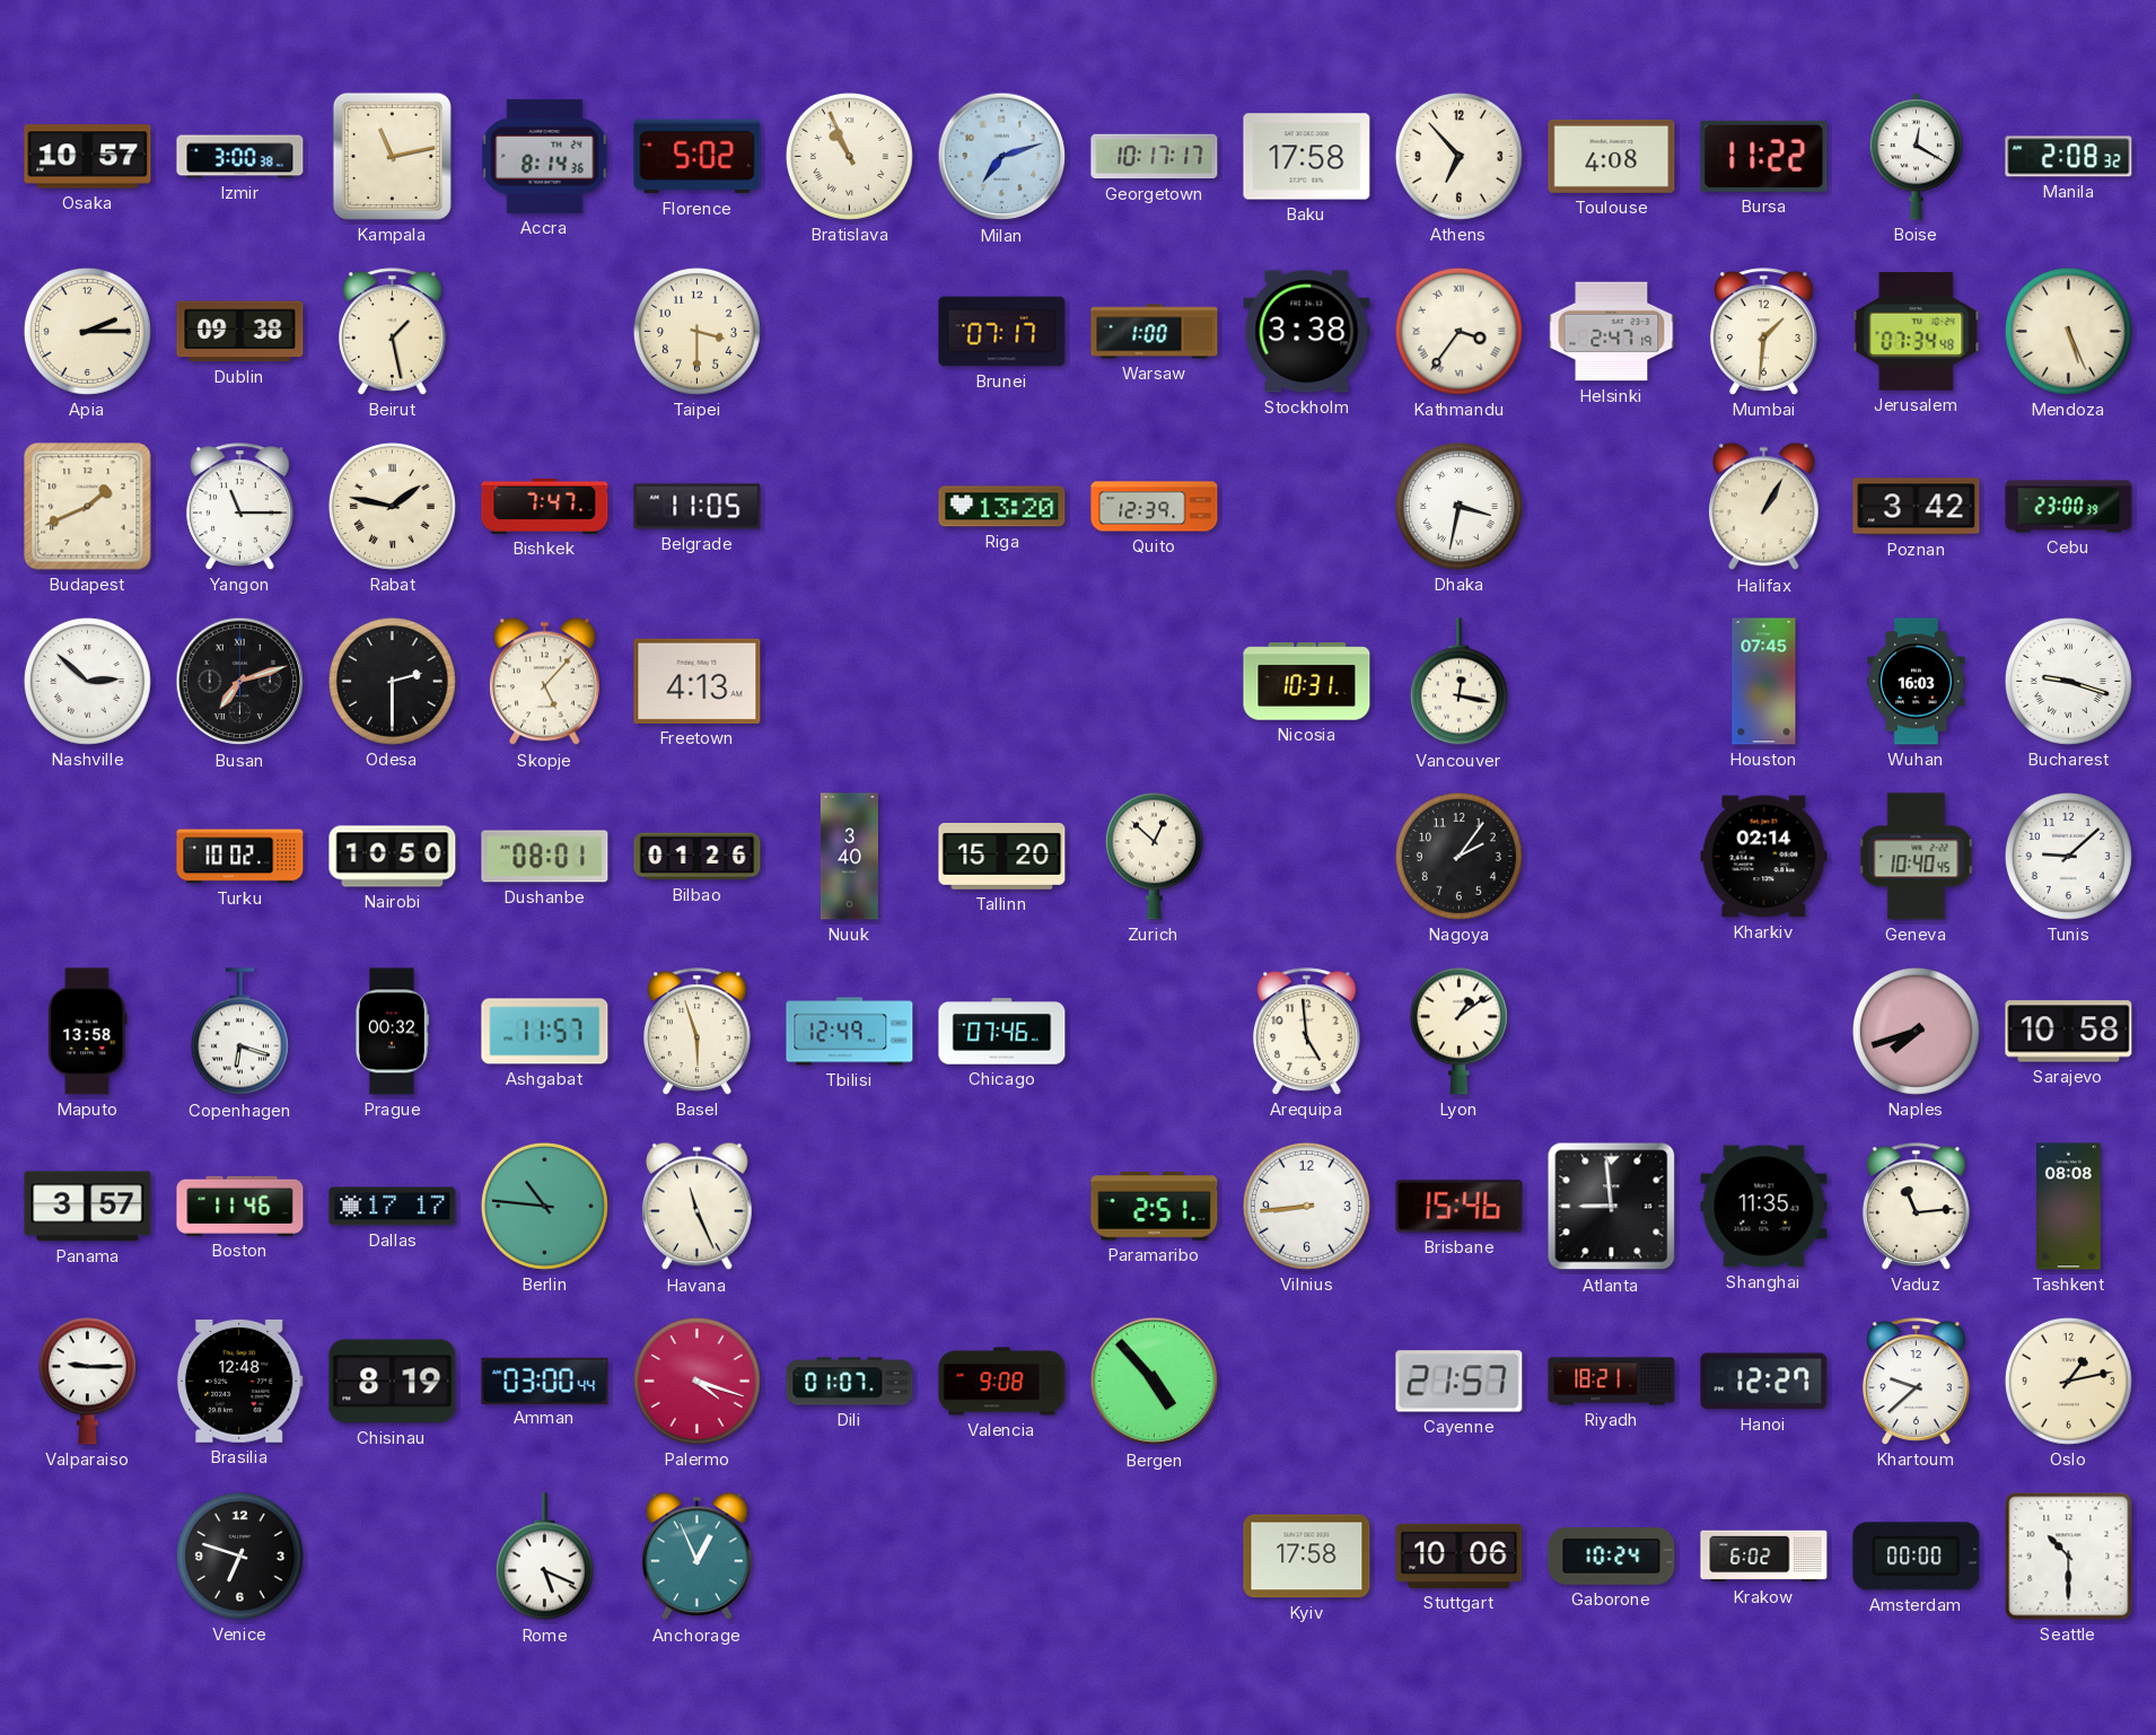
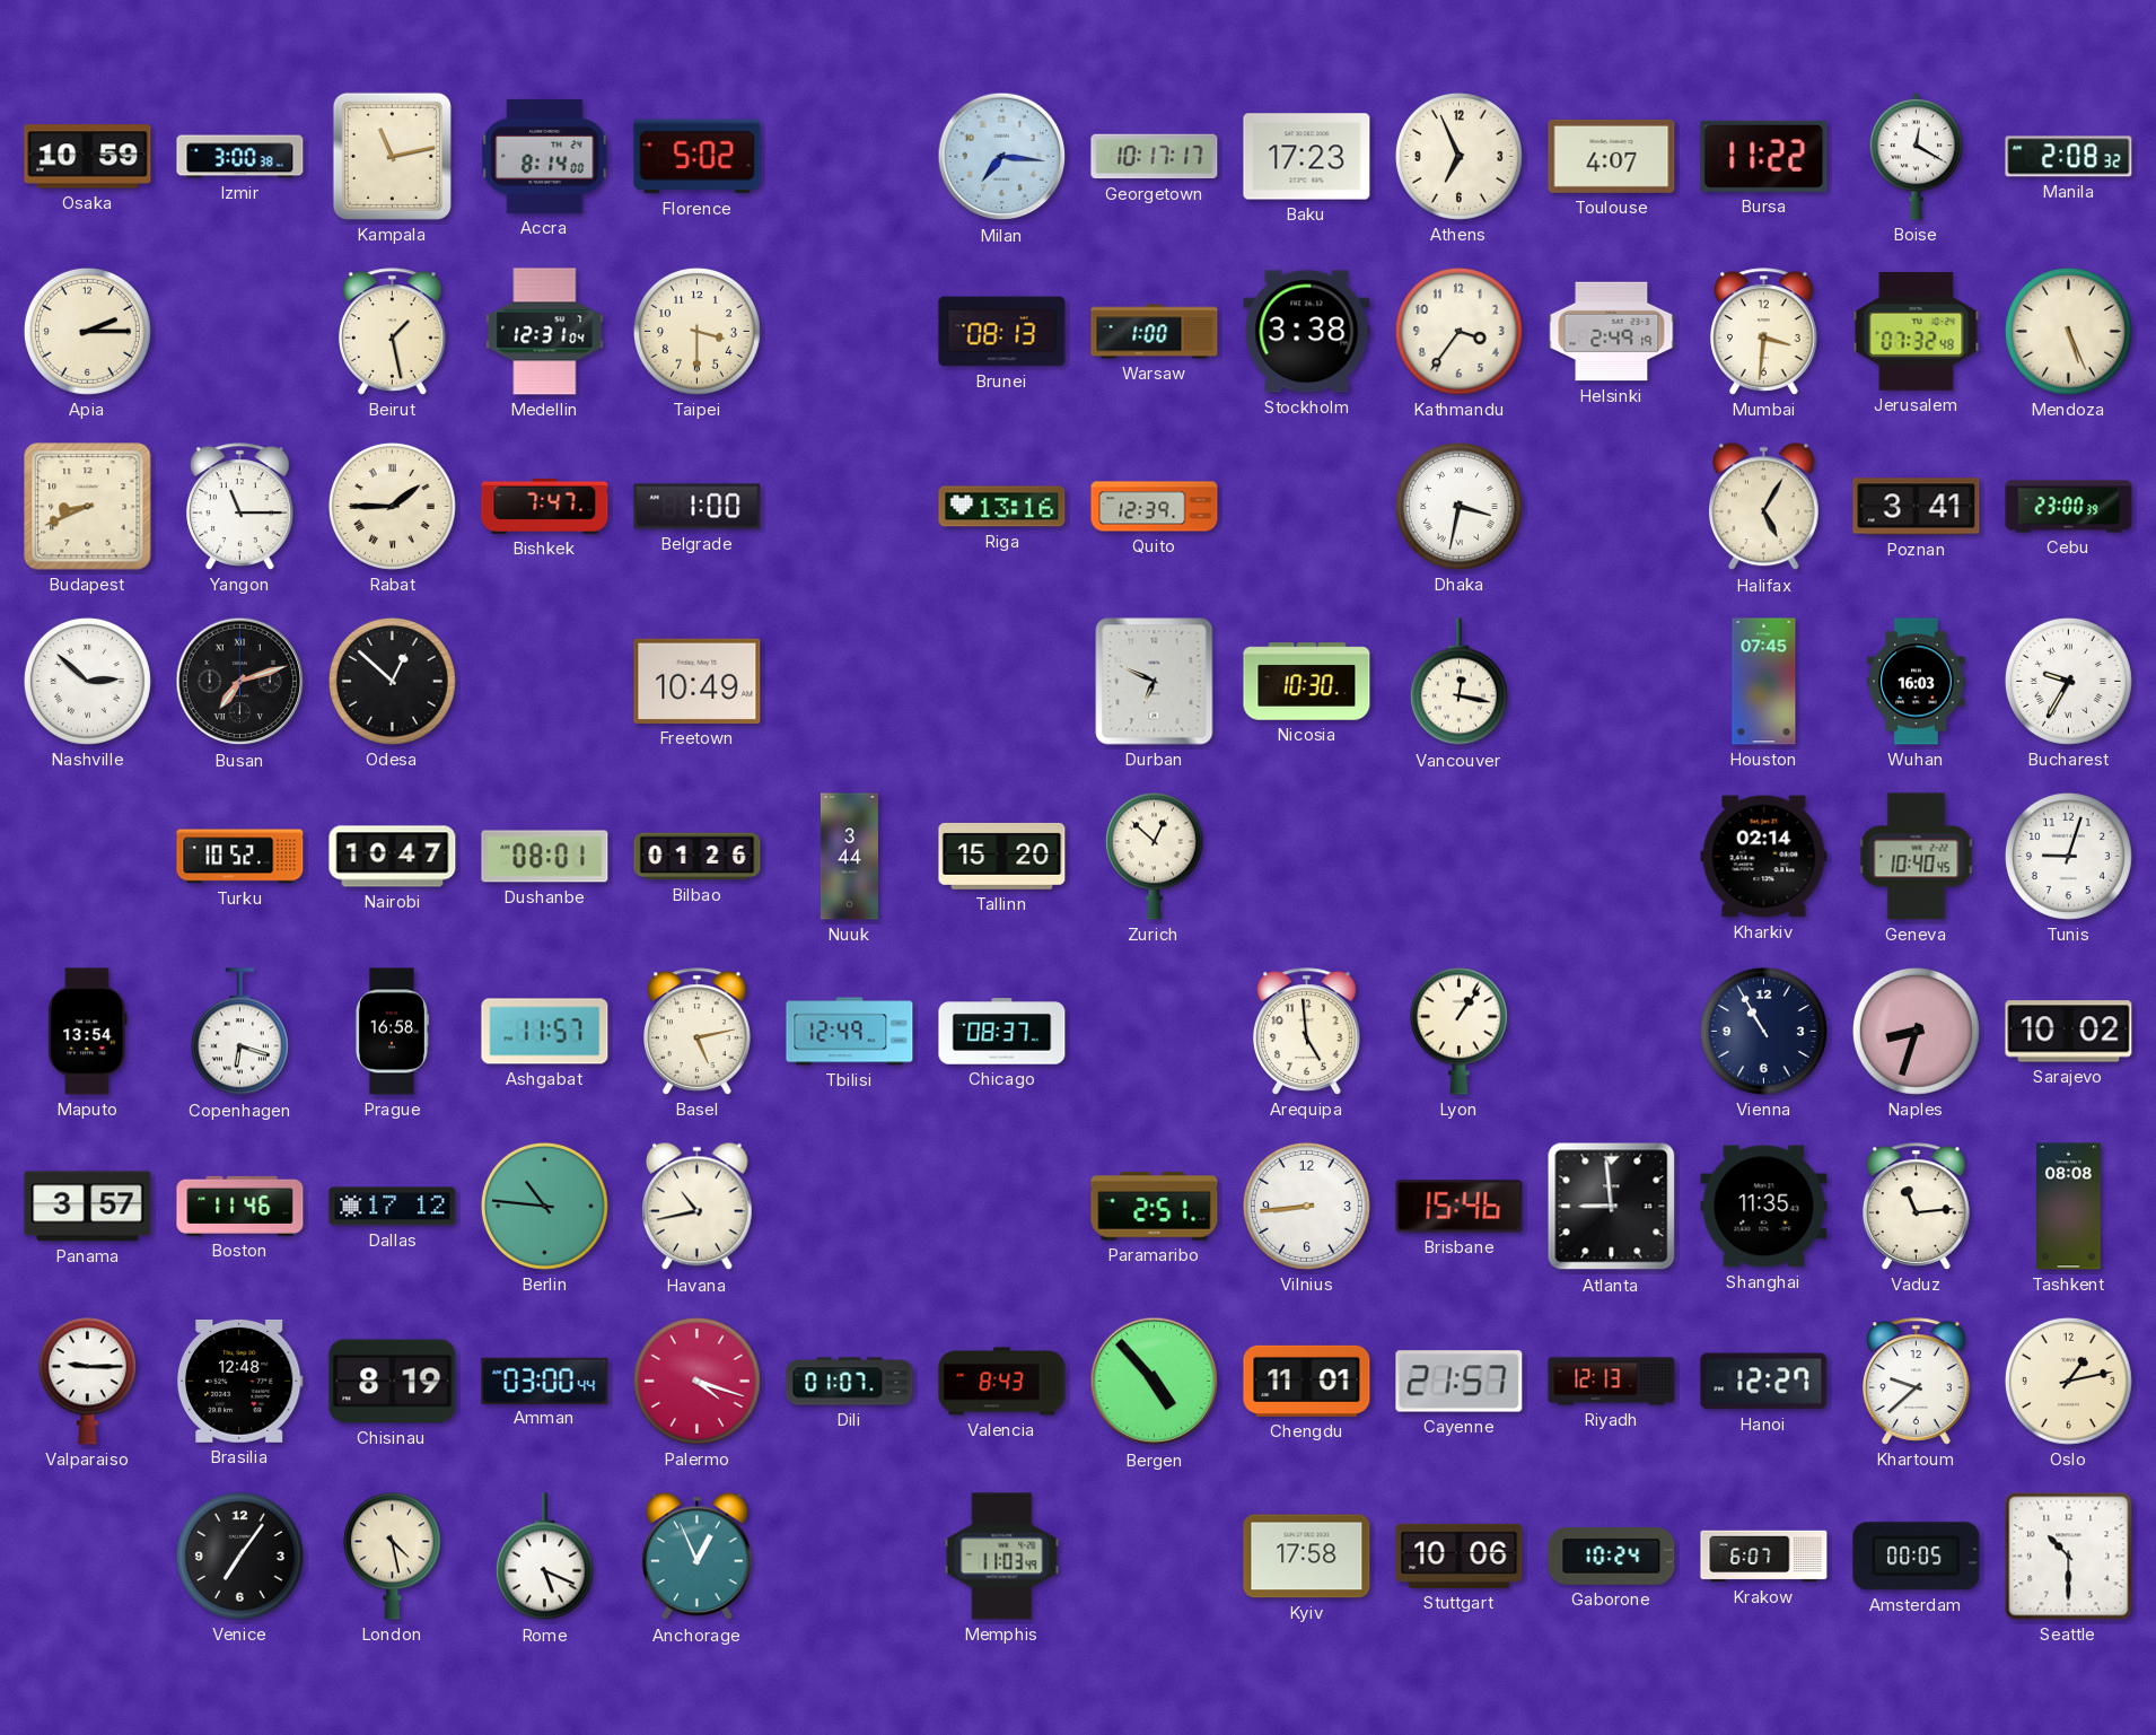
Osaka: 10:57 -> 10:59
Accra: 8:14:36 -> 8:14:00
Bratislava: 10:56 -> none
Milan: 7:12 -> 7:16
Baku: 17:58 -> 17:23
Athens: 6:53 -> 6:56
Toulouse: 4:08 -> 4:07
Dublin: 09:38 -> none
Medellin: none -> 12:31
Brunei: 07:17 -> 08:13
Kathmandu numerals: Roman -> Arabic
Helsinki: 2:47 -> 2:49
Mumbai: 1:31 -> 3:31
Jerusalem: 07:34 -> 07:32
Budapest: 1:41 -> 8:41
Rabat: 1:47 -> 1:45
Belgrade: 11:05 -> 1:00
Riga: 13:20 -> 13:16
Halifax: 1:05 -> 5:05
Poznan: 3:42 -> 3:41
Odesa: 2:30 -> 12:52
Skopje: 5:07 -> none
Freetown: 4:13 -> 10:49
Durban: none -> 6:49
Nicosia: 10:31 -> 10:30
Bucharest: 9:18 -> 9:35
Turku: 10:02 -> 10:52
Nairobi: 10:50 -> 10:47
Nuuk: 3:40 -> 3:44
Nagoya: 2:06 -> none
Tunis: 9:08 -> 9:03
Maputo: 13:58 -> 13:54
Prague: 00:32 -> 16:58
Basel: 5:57 -> 5:13
Chicago: 07:46 -> 08:37
Lyon: 1:09 -> 1:06
Vienna: none -> 10:55
Naples: 7:42 -> 8:33
Sarajevo: 10:58 -> 10:02
Dallas: 17:17 -> 17:12
Havana: 11:26 -> 10:43
Valencia: 9:08 -> 8:43
Chengdu: none -> 11:01
Riyadh: 18:21 -> 12:13
Venice: 6:48 -> 7:06
London: none -> 4:28
Memphis: none -> 11:03
Krakow: 6:02 -> 6:07
Amsterdam: 00:00 -> 00:05
